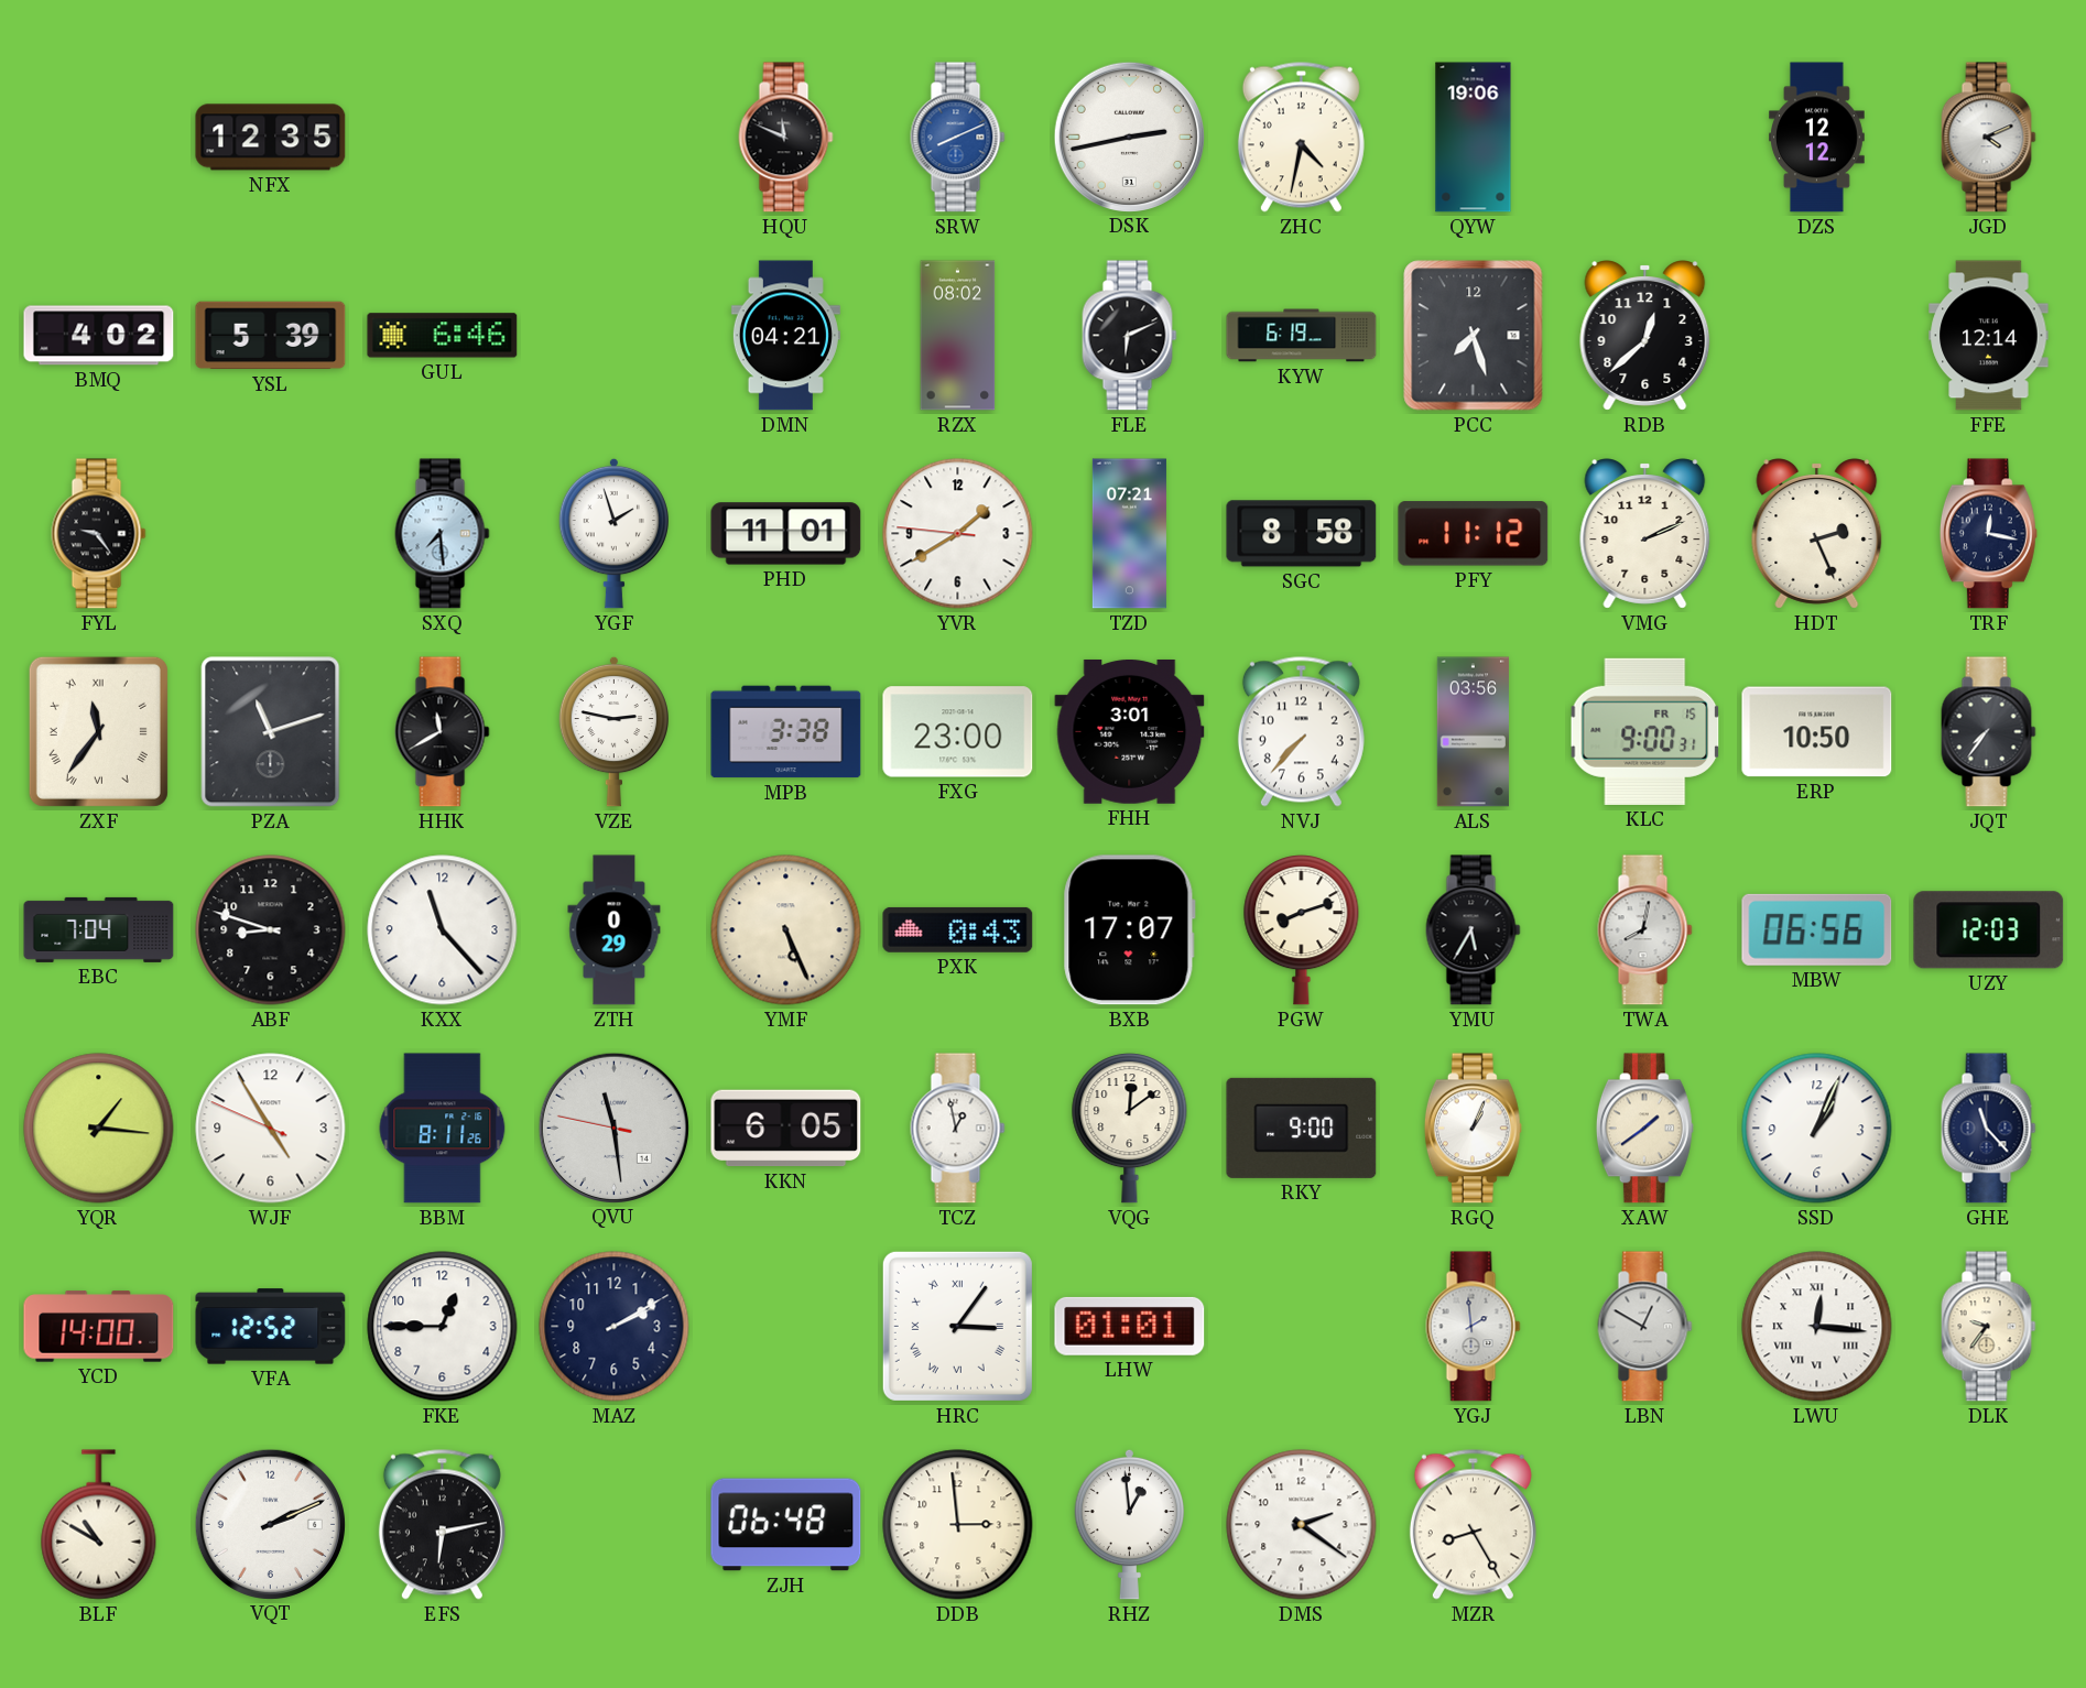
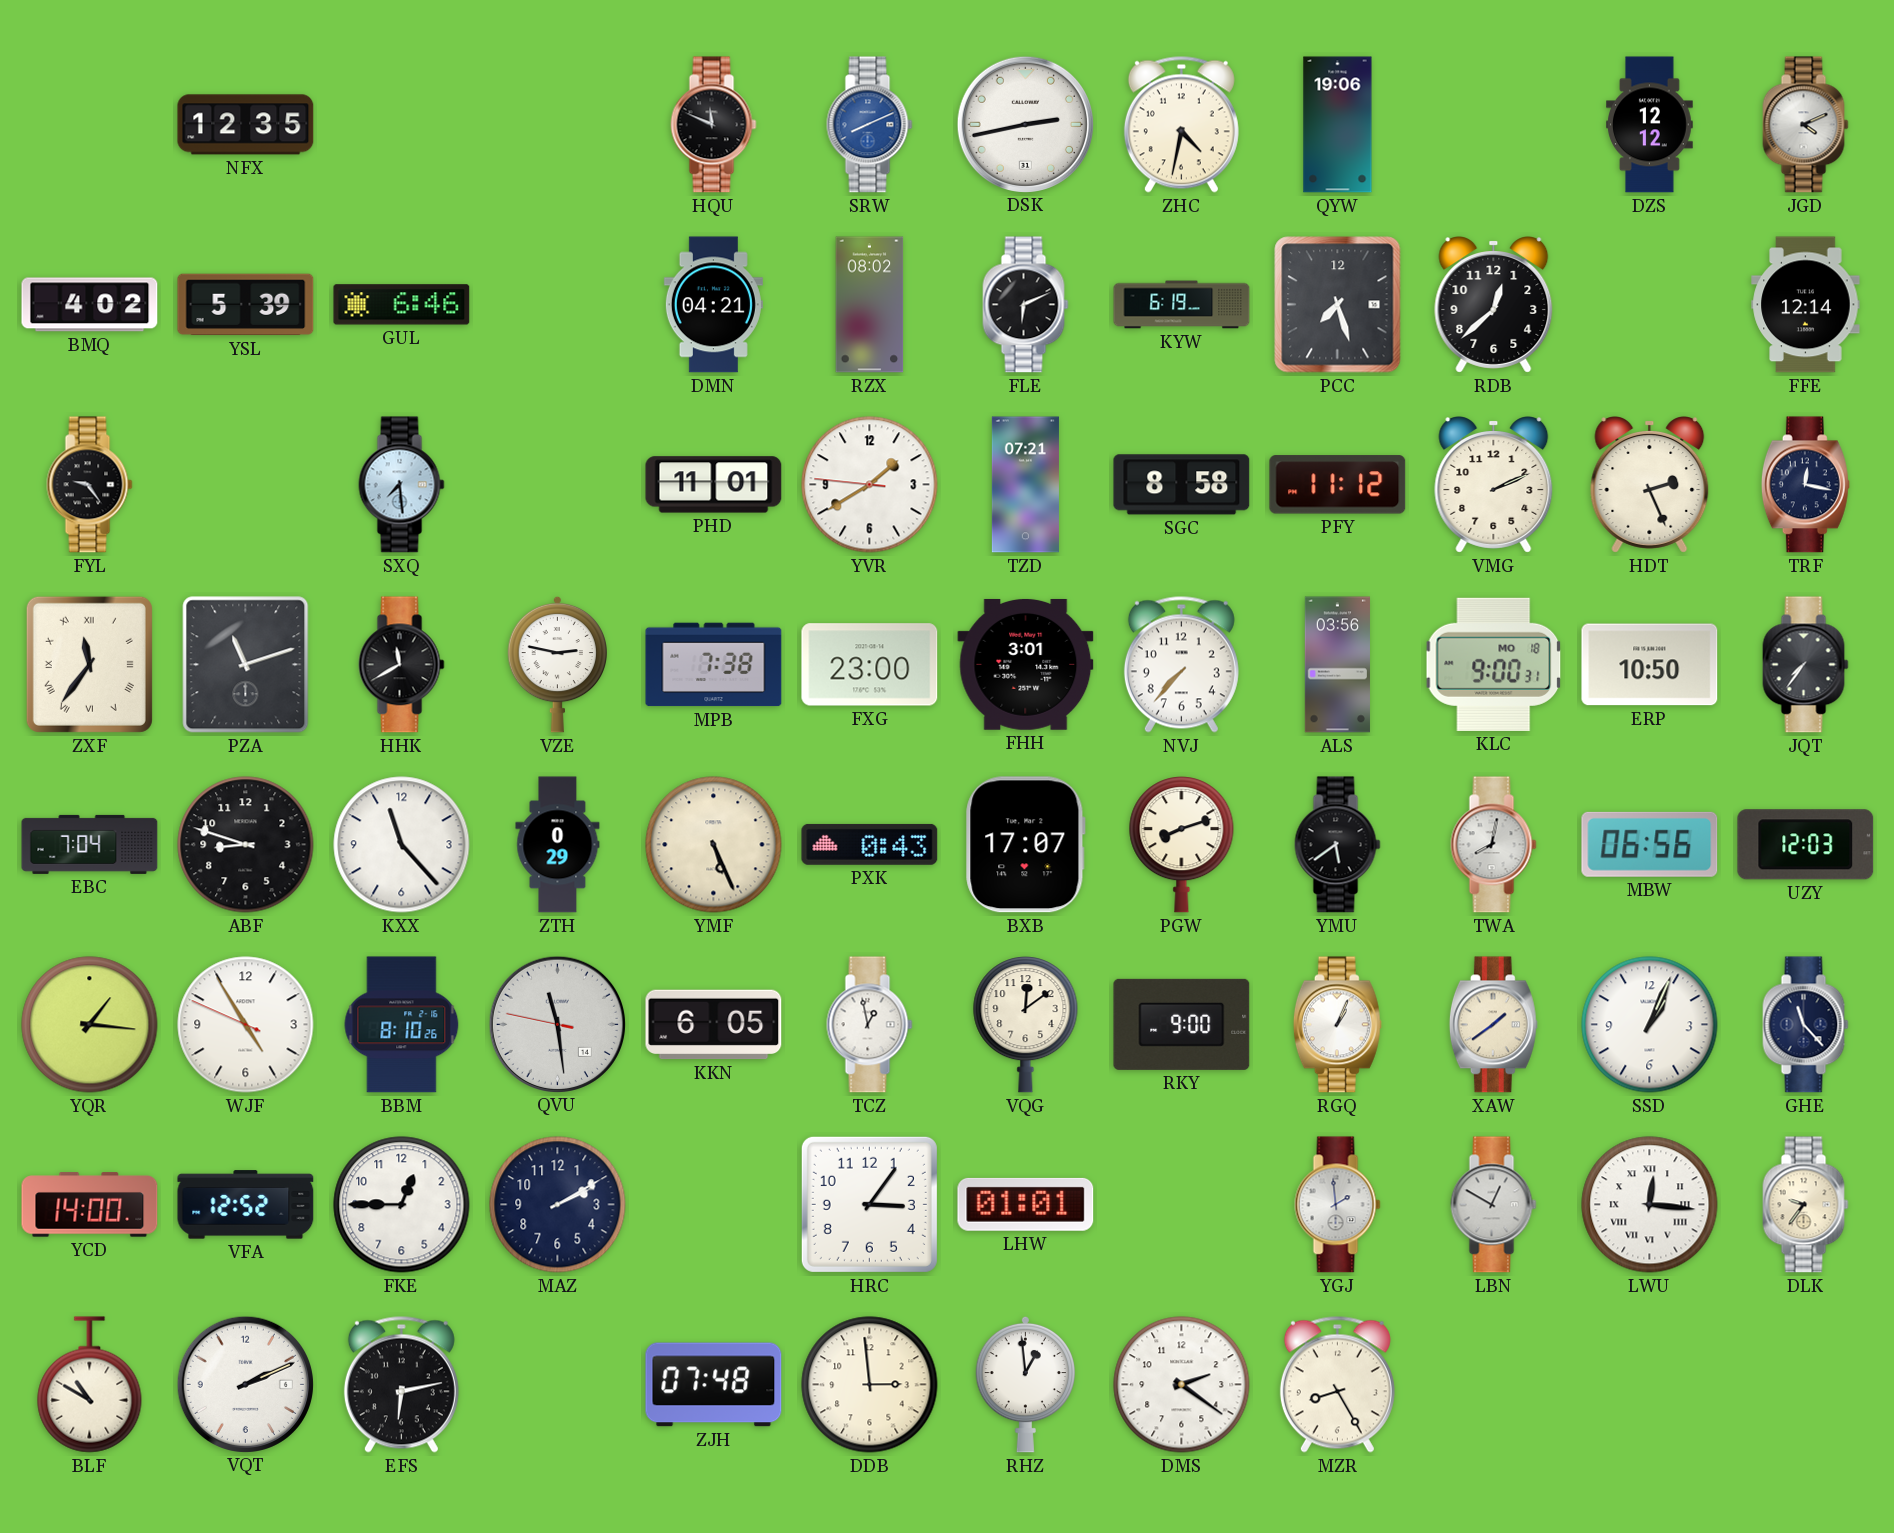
YGF: 1:57 -> none
MPB: 3:38 -> 7:38
KLC date: FR 15 -> MO 18
YMU: 5:35 -> 5:39
BBM: 8:11 -> 8:10
HRC numerals: Roman -> Arabic
ZJH: 06:48 -> 07:48
